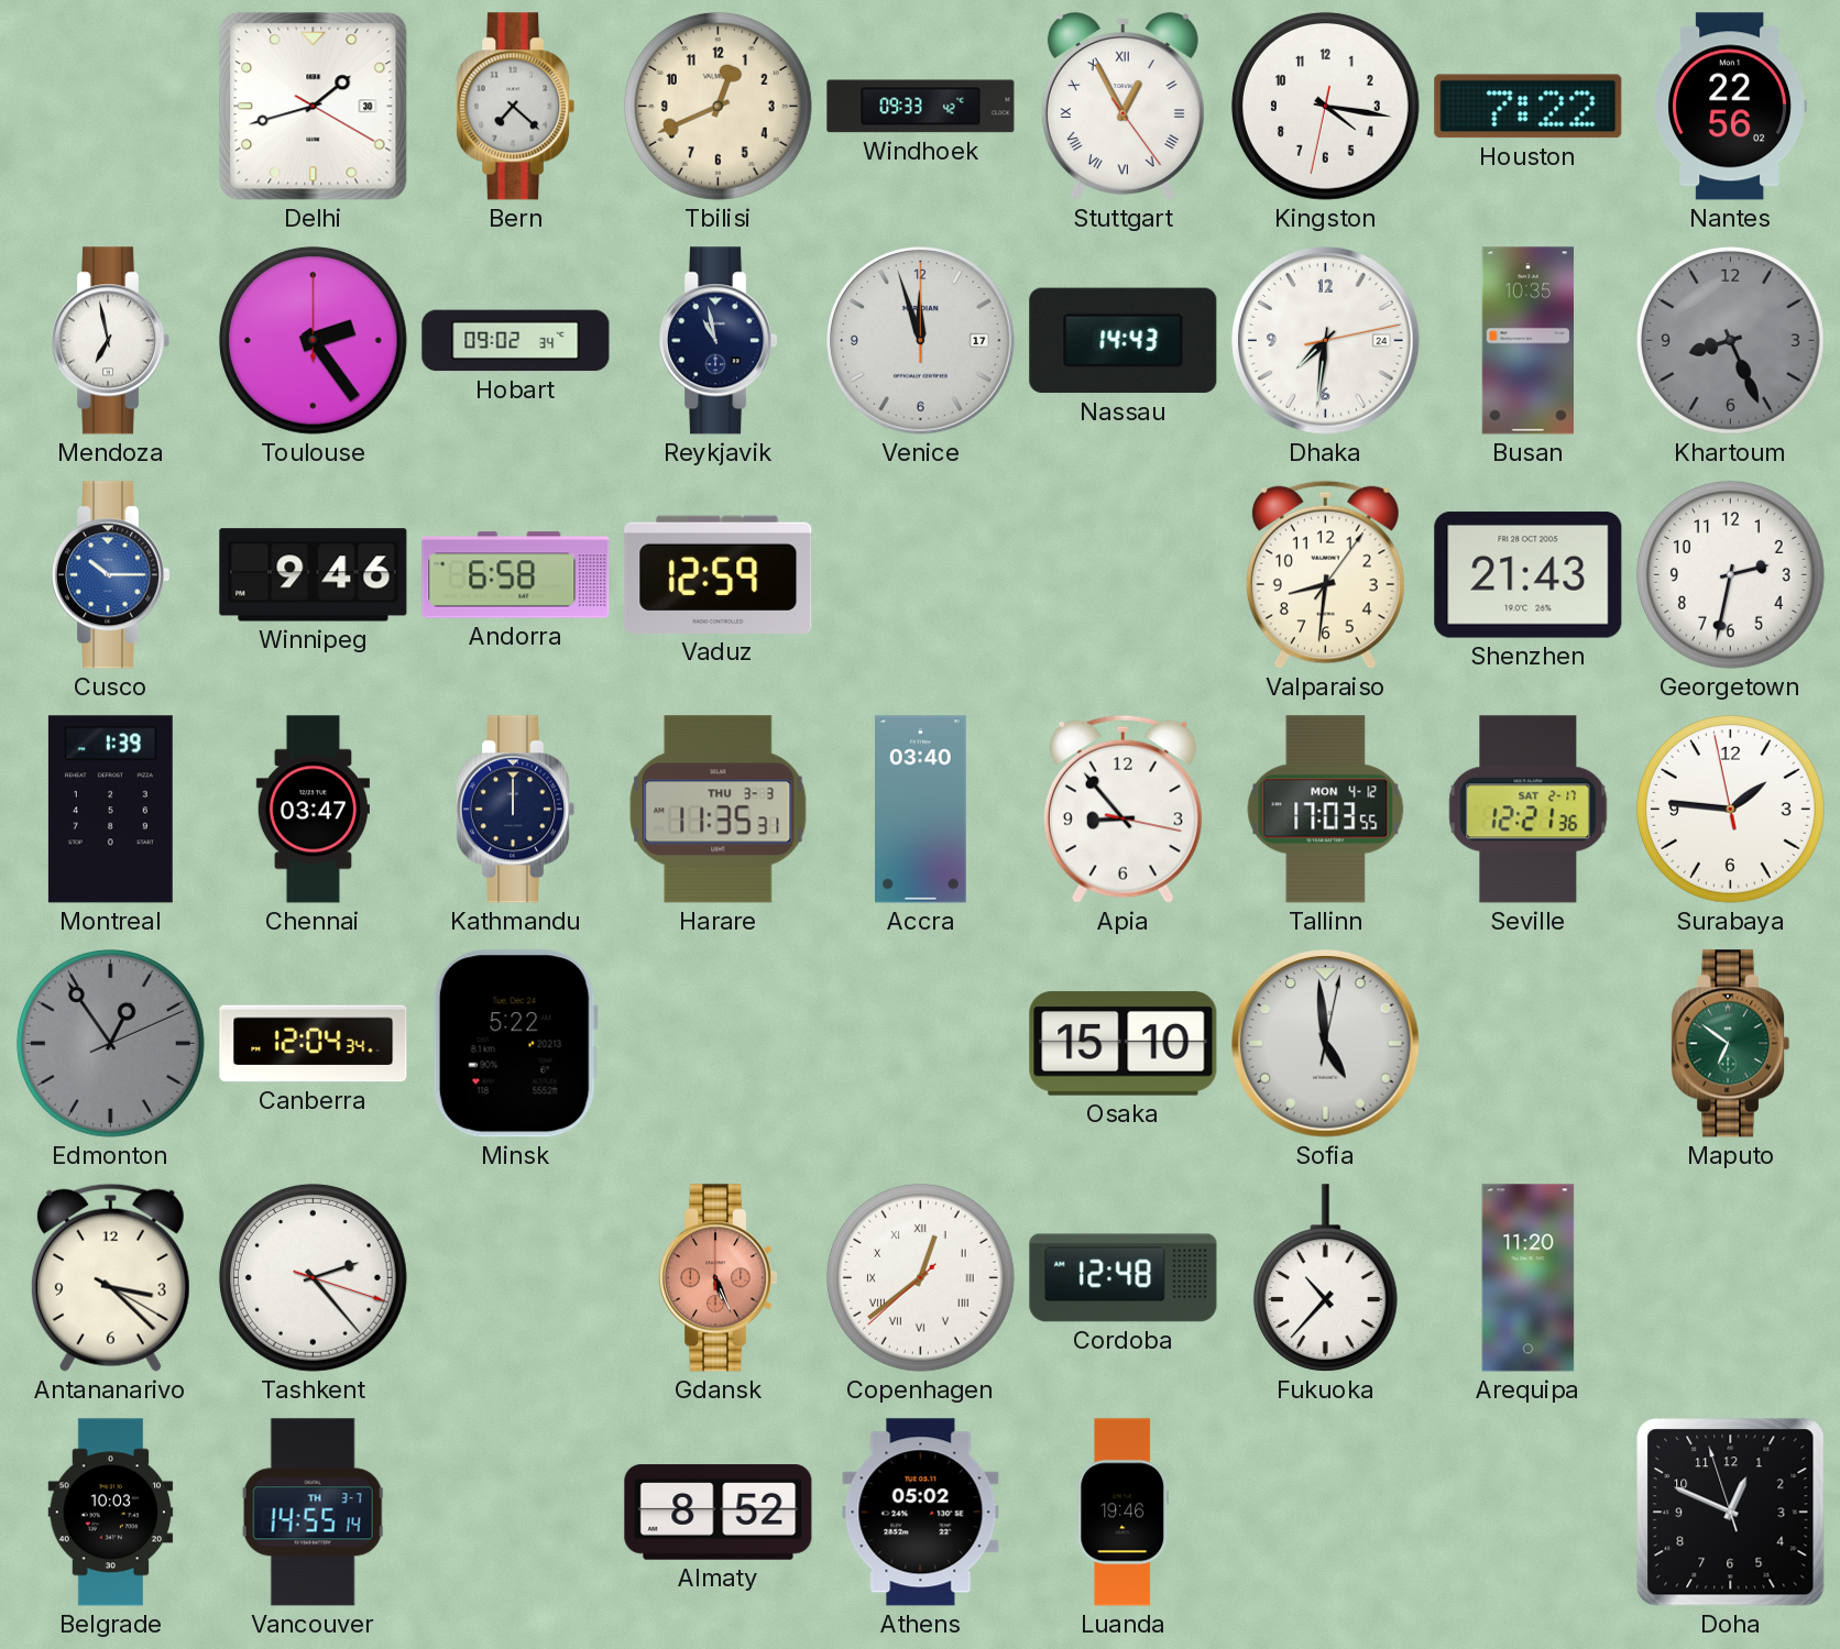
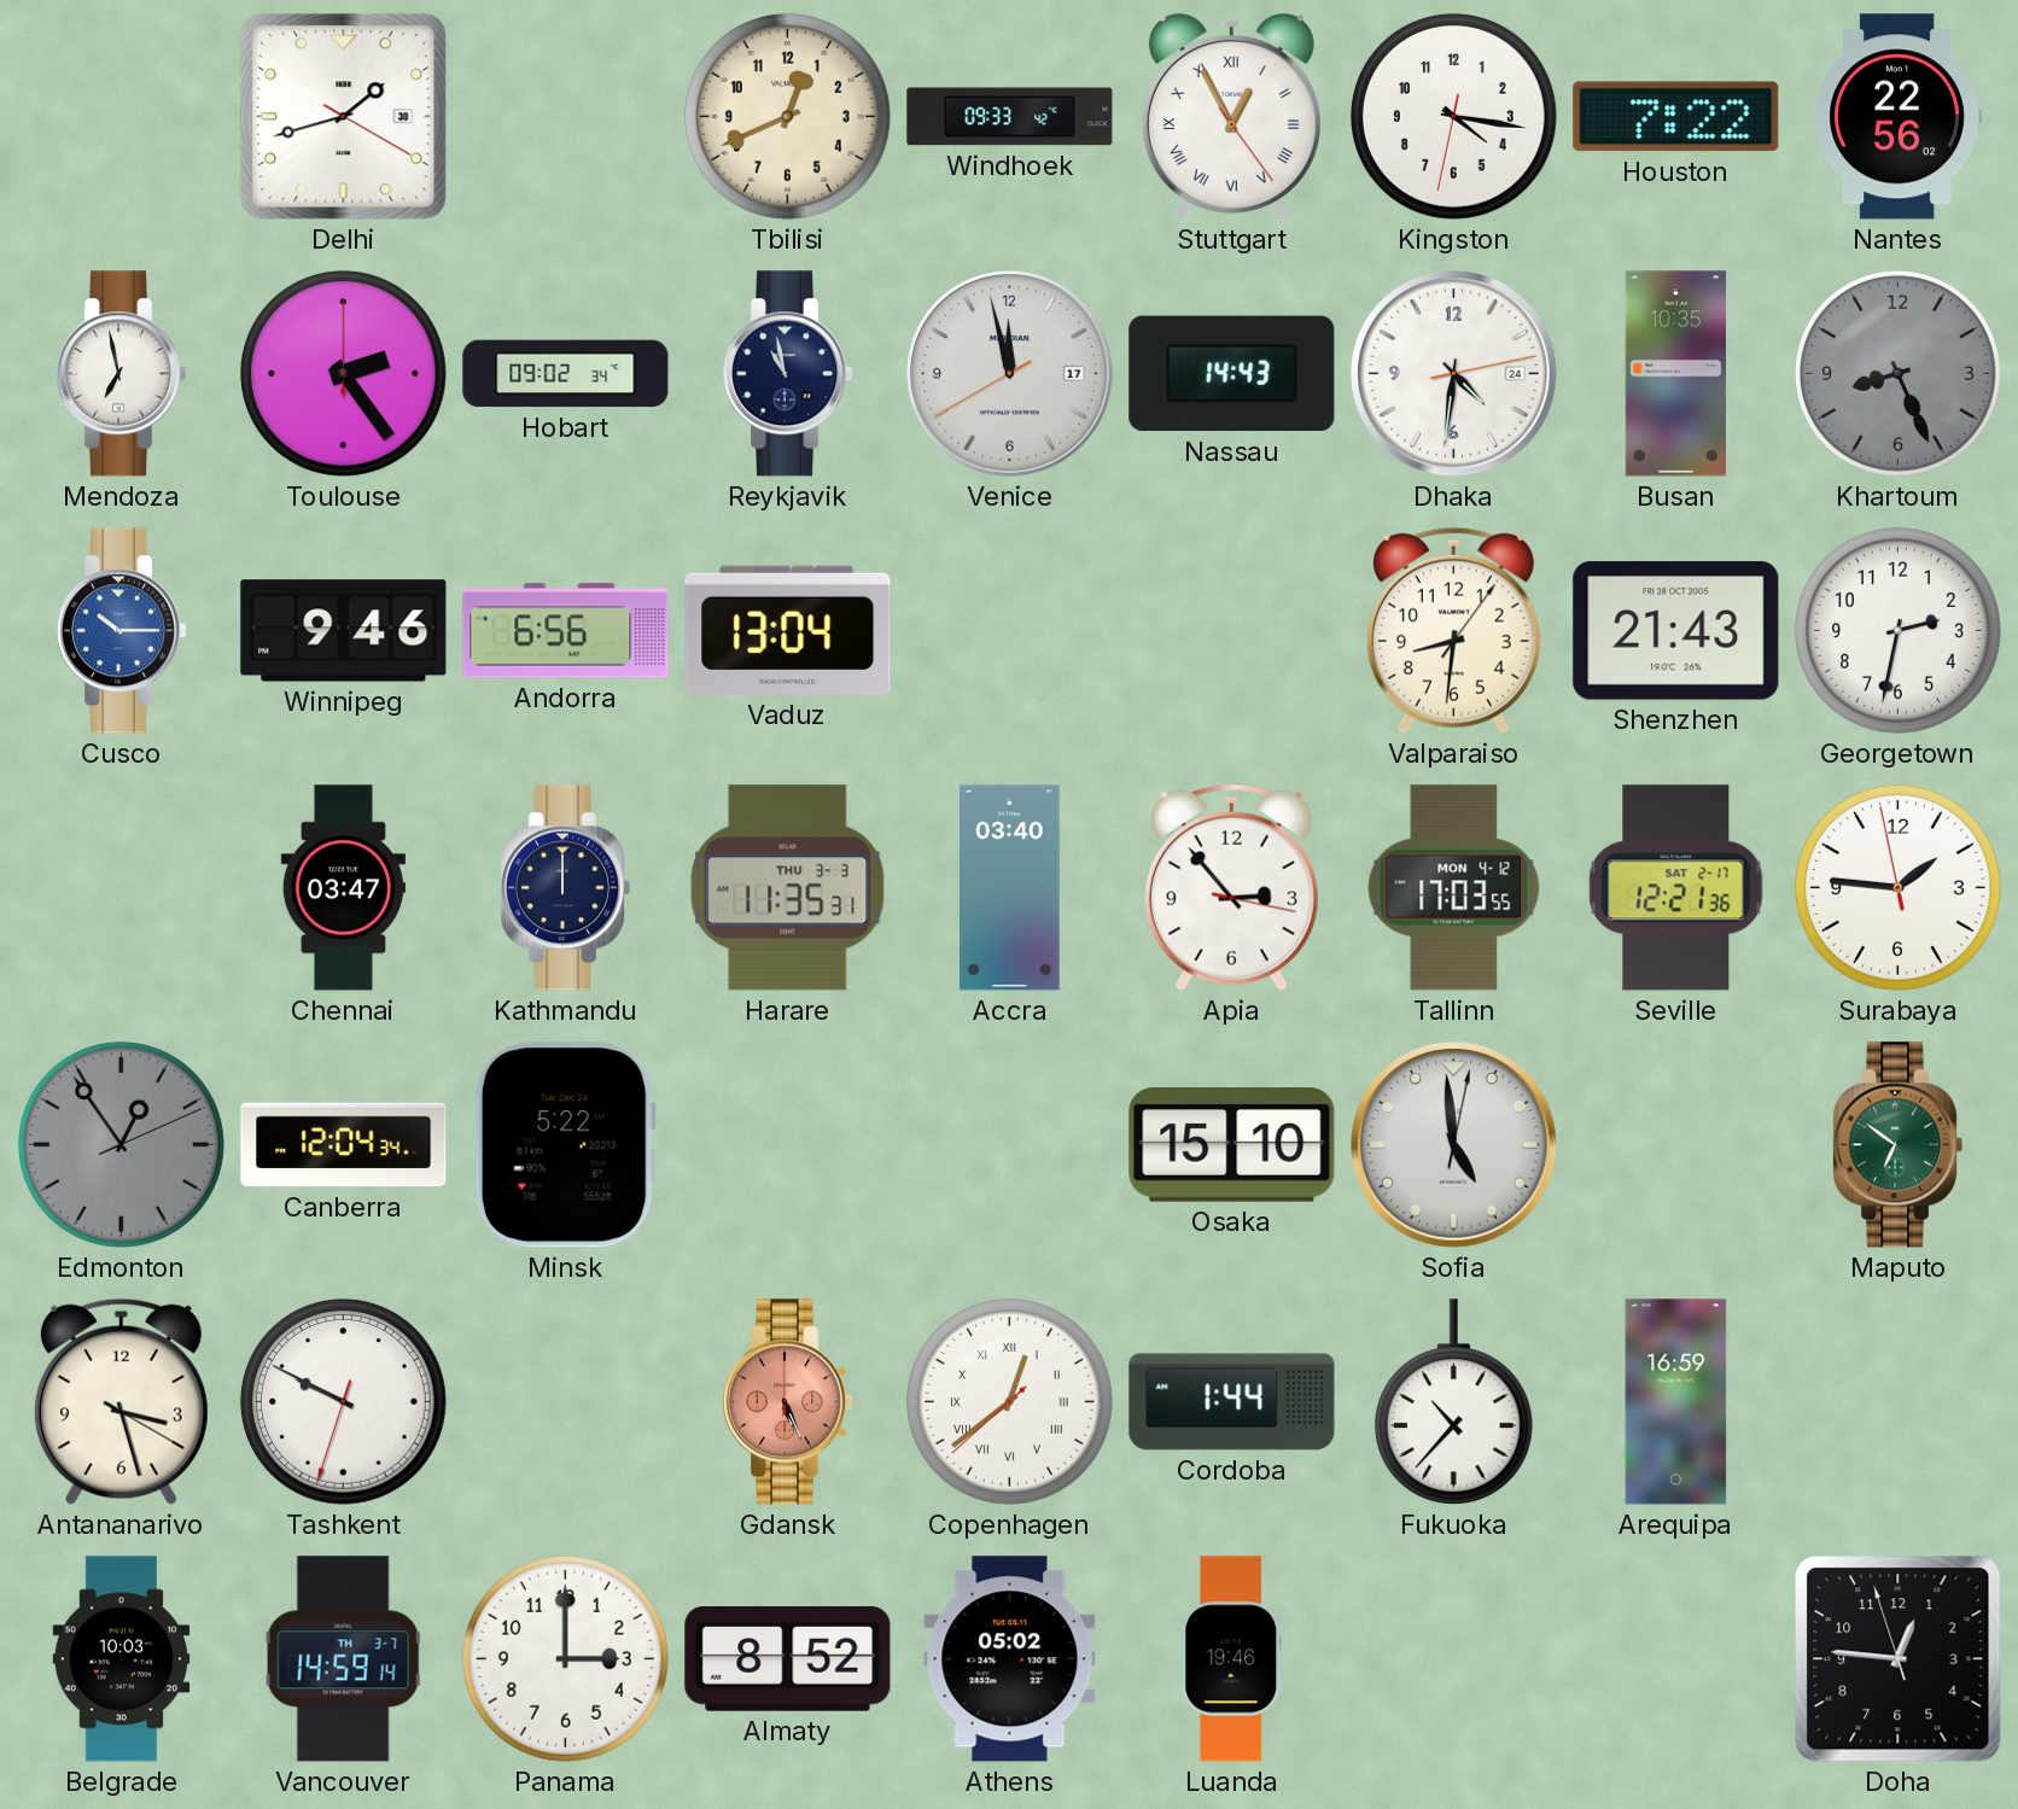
Bern: 7:22 -> none
Venice: 11:57:00 -> 11:57:40
Dhaka: 7:31 -> 4:31
Andorra: 6:58 -> 6:56
Vaduz: 12:59 -> 13:04
Montreal: 1:39 -> none
Apia: 8:53 -> 2:53
Antananarivo: 3:22 -> 3:27
Tashkent: 2:23 -> 9:49
Cordoba: 12:48 -> 1:44
Arequipa: 11:20 -> 16:59
Vancouver: 14:55 -> 14:59
Panama: none -> 3:00
Doha: 12:48 -> 12:45
